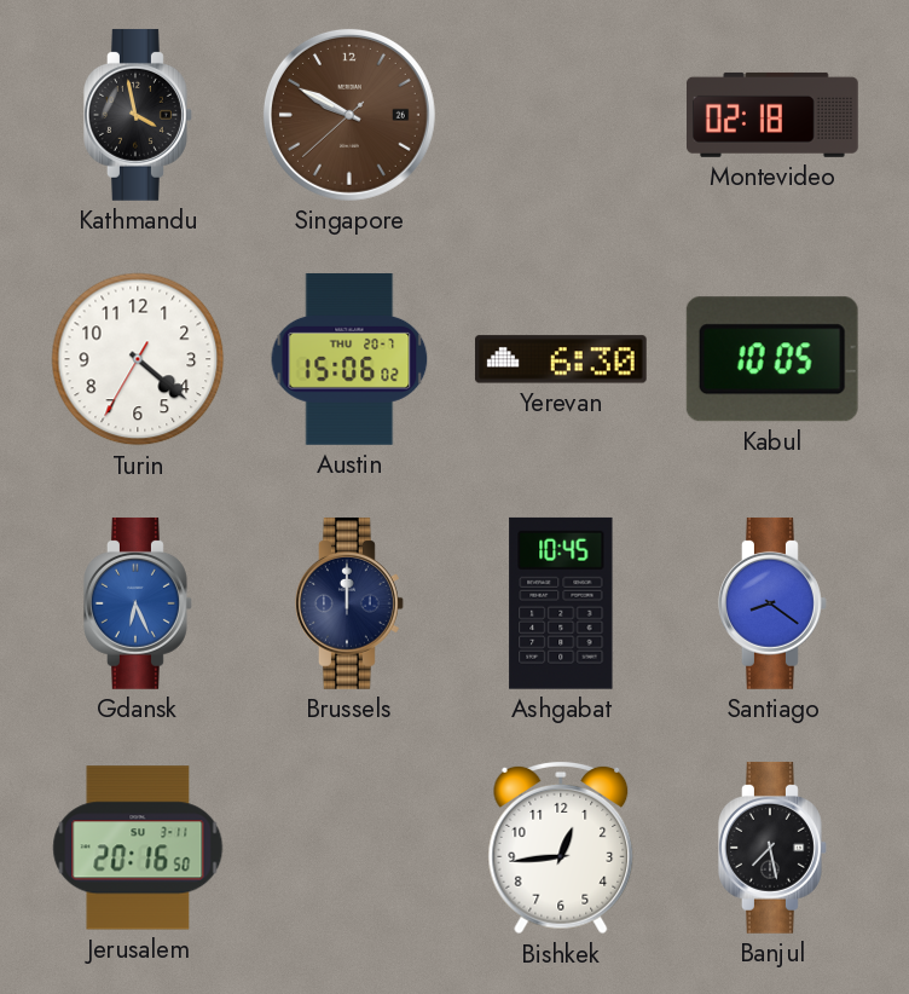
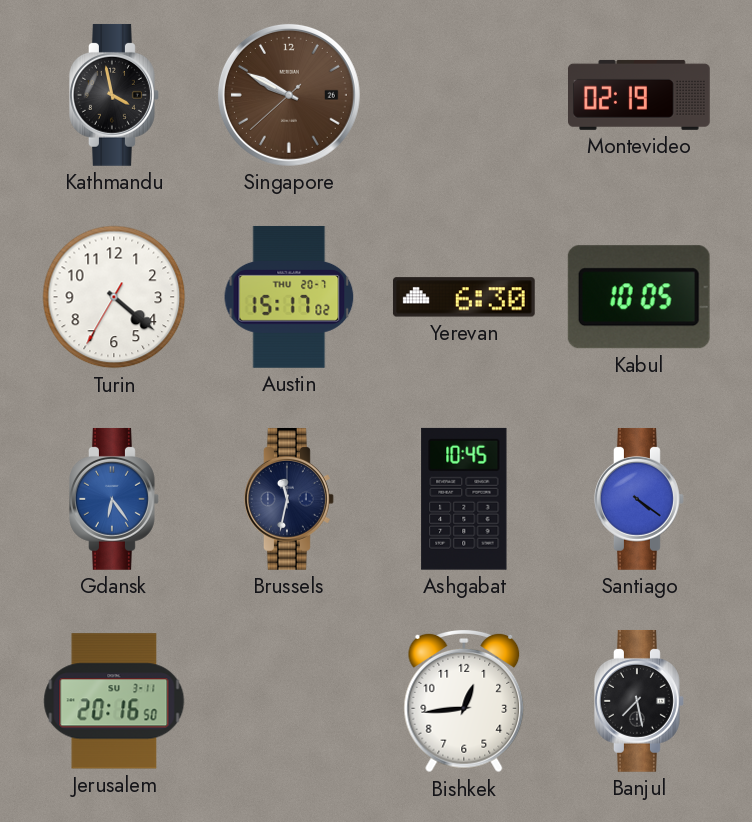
Montevideo: 02:18 -> 02:19
Austin: 15:06 -> 15:17
Gdansk: 6:26 -> 6:24
Brussels: 12:00 -> 11:32
Santiago: 8:21 -> 4:21
